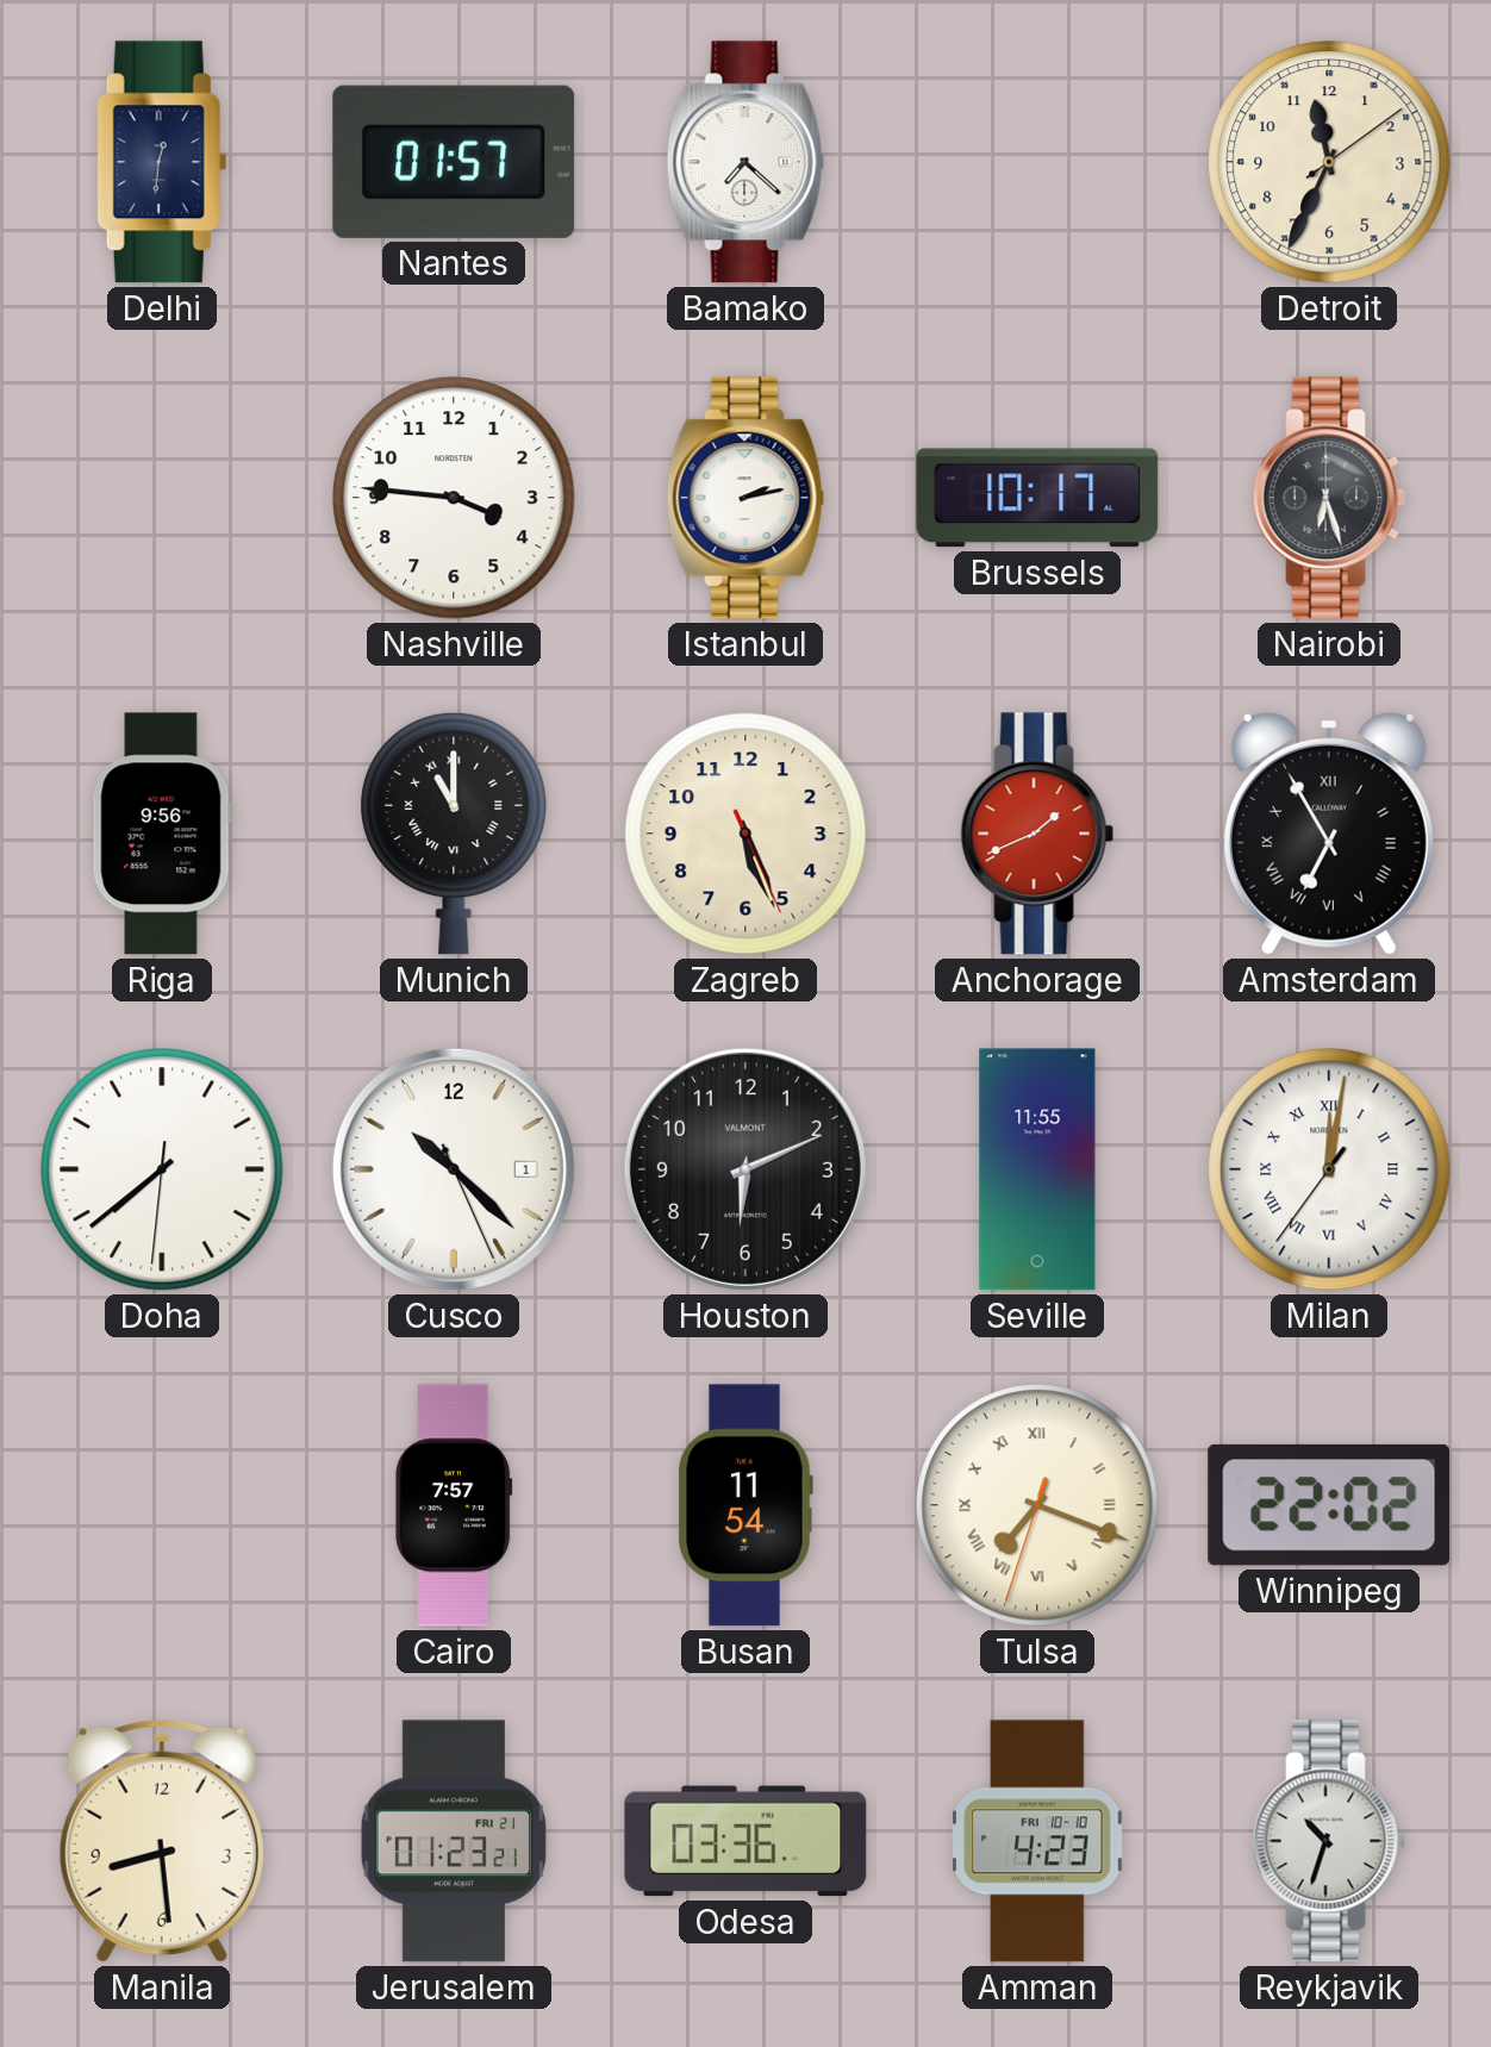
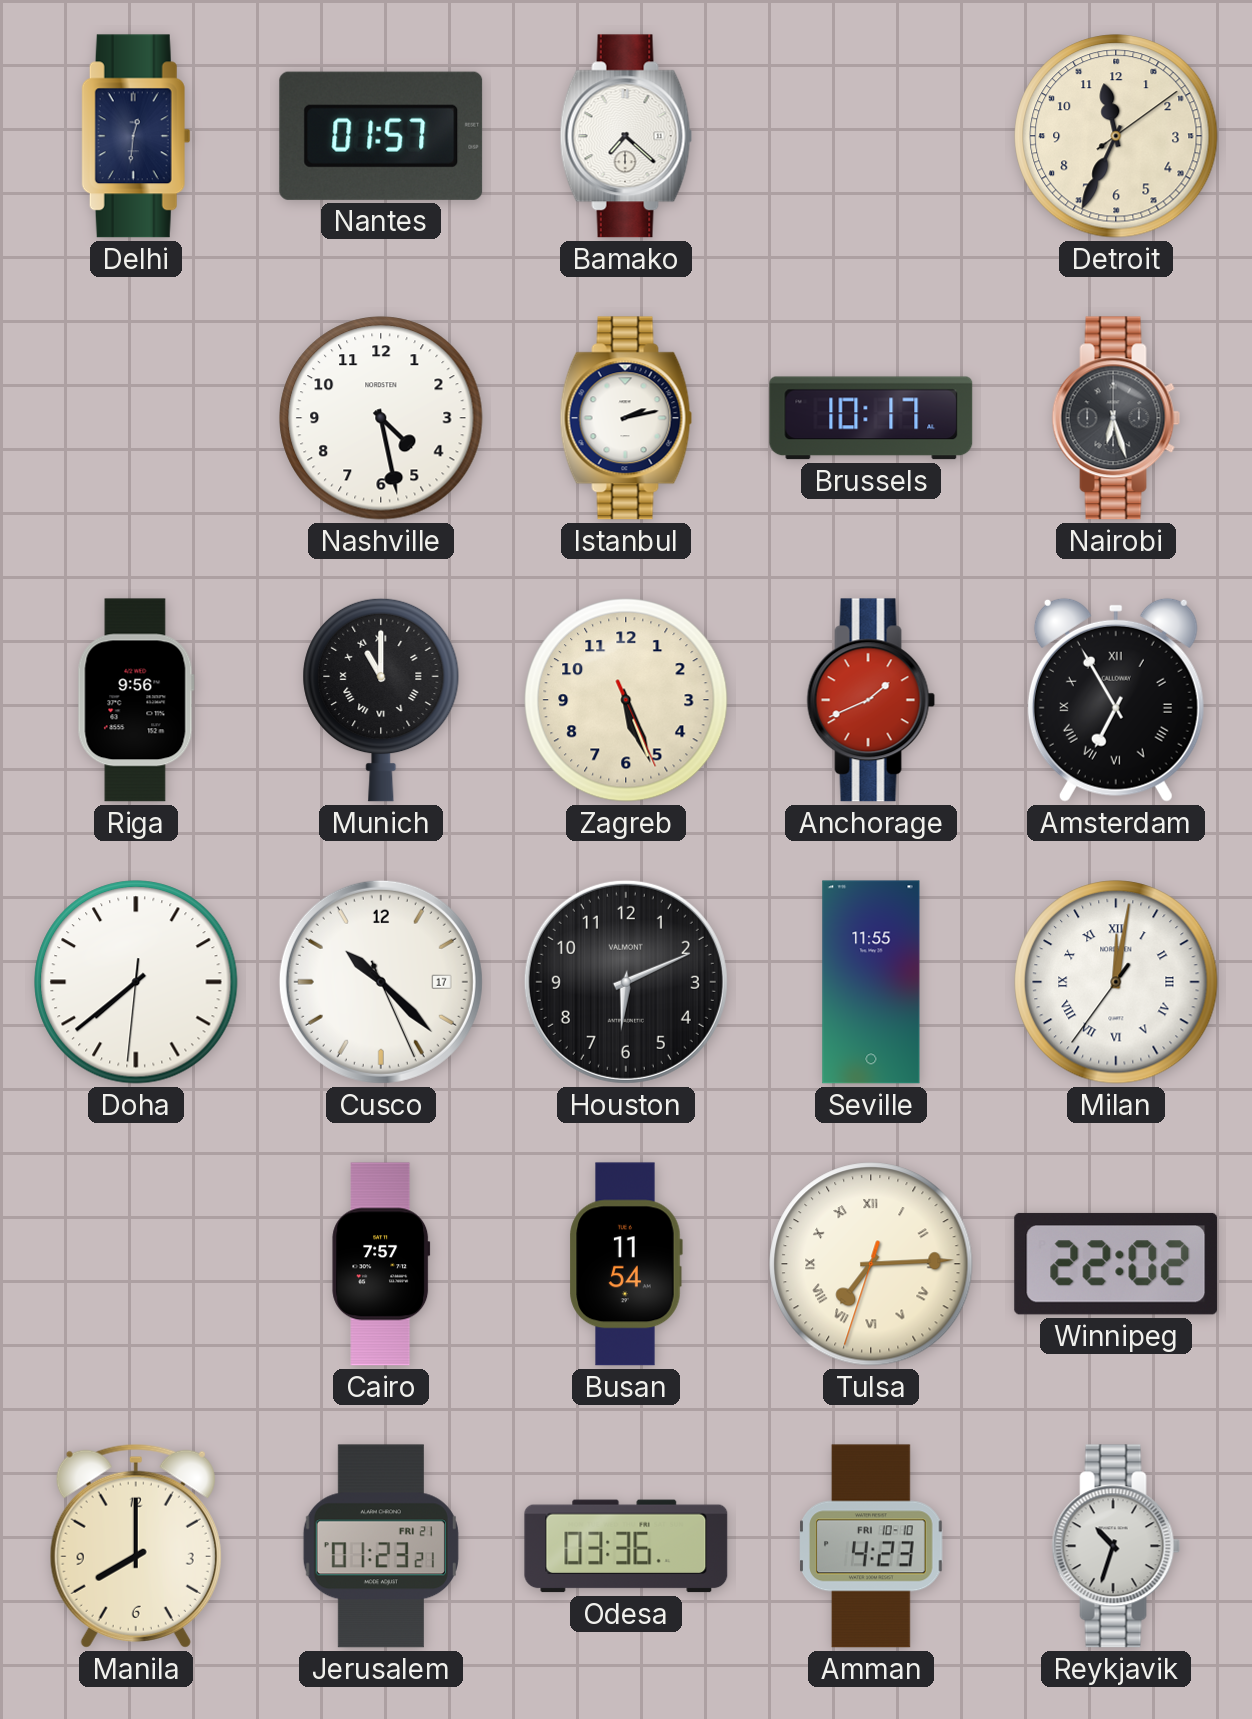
Nashville: 3:46 -> 4:28
Cusco date: 1 -> 17
Tulsa: 7:18 -> 7:14
Manila: 8:29 -> 8:00
